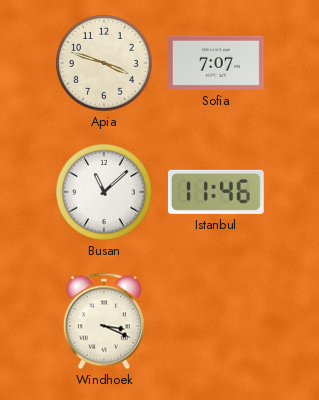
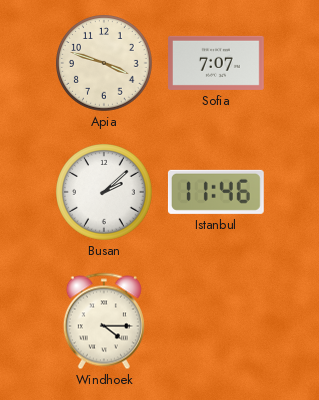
Busan: 11:08 -> 2:08
Windhoek: 3:19 -> 4:15
